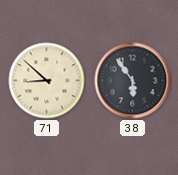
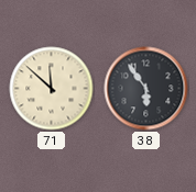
71: 8:52 -> 11:52
